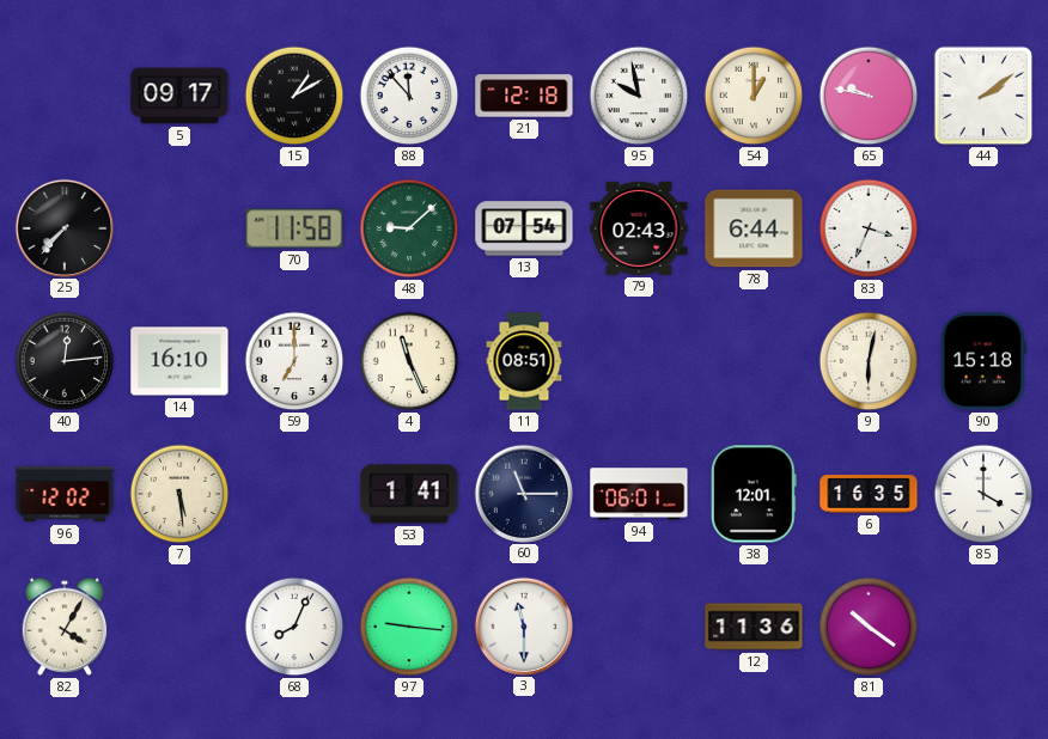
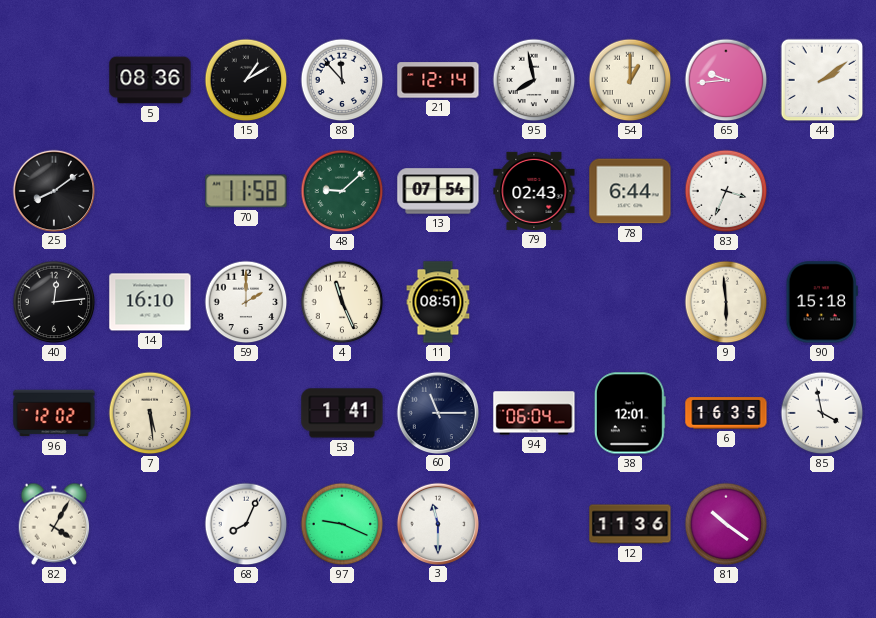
5: 09:17 -> 08:36
21: 12:18 -> 12:14
95: 9:58 -> 7:58
65: 9:47 -> 9:44
25: 7:37 -> 8:09
59: 7:00 -> 2:00
9: 6:02 -> 5:59
94: 06:01 -> 06:04
85: 4:00 -> 3:58
97: 9:16 -> 9:19
